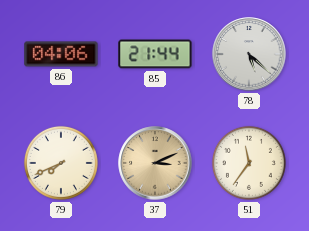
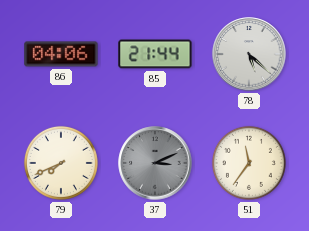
37 dial: champagne -> grey
